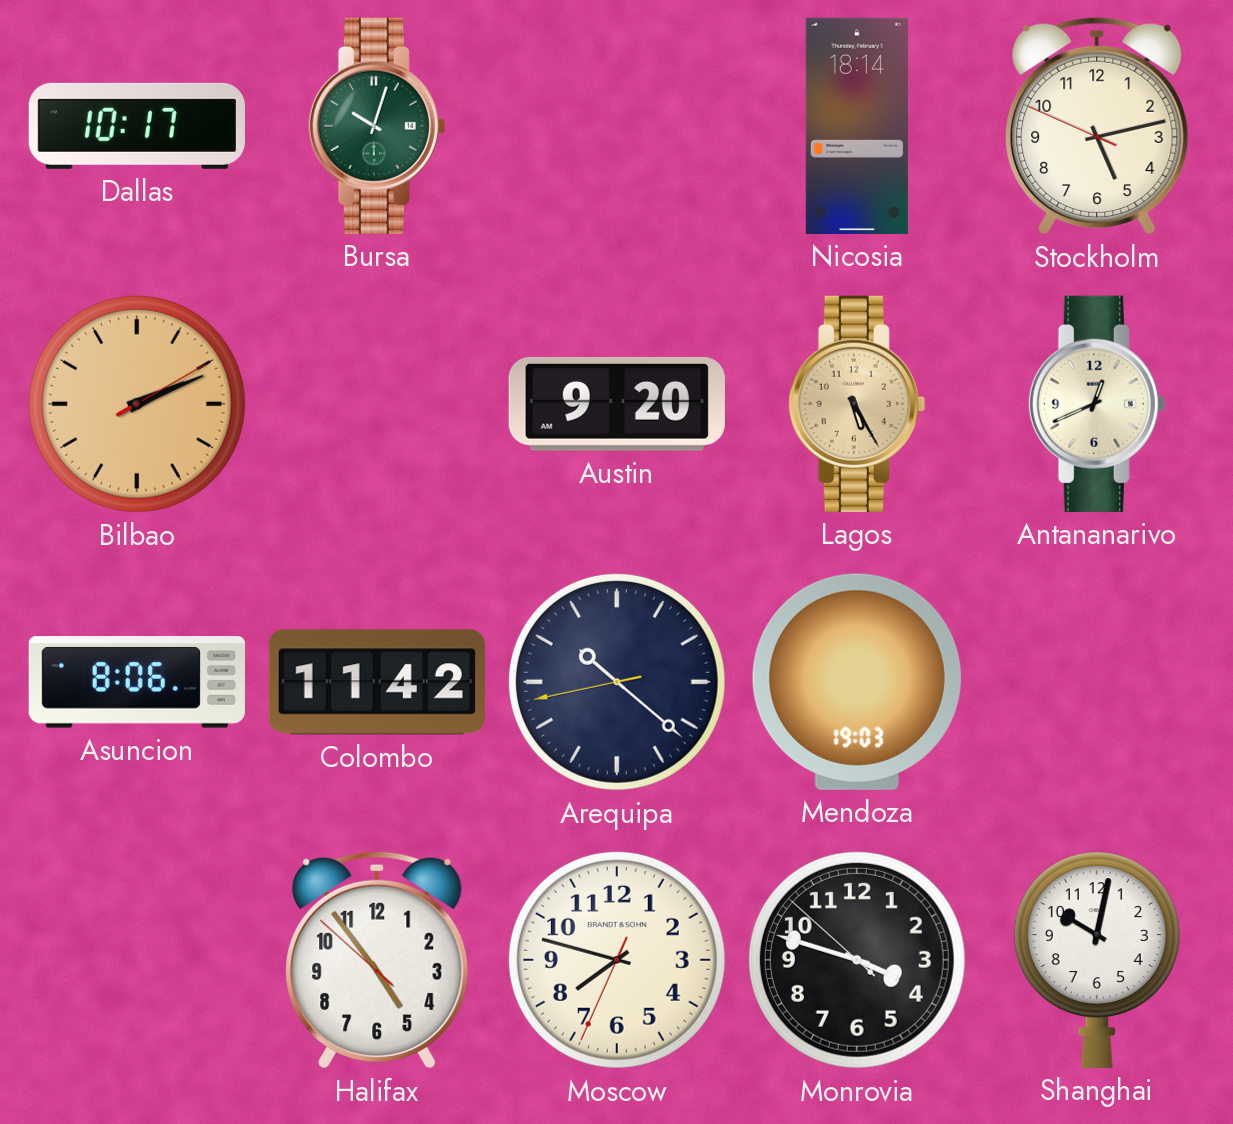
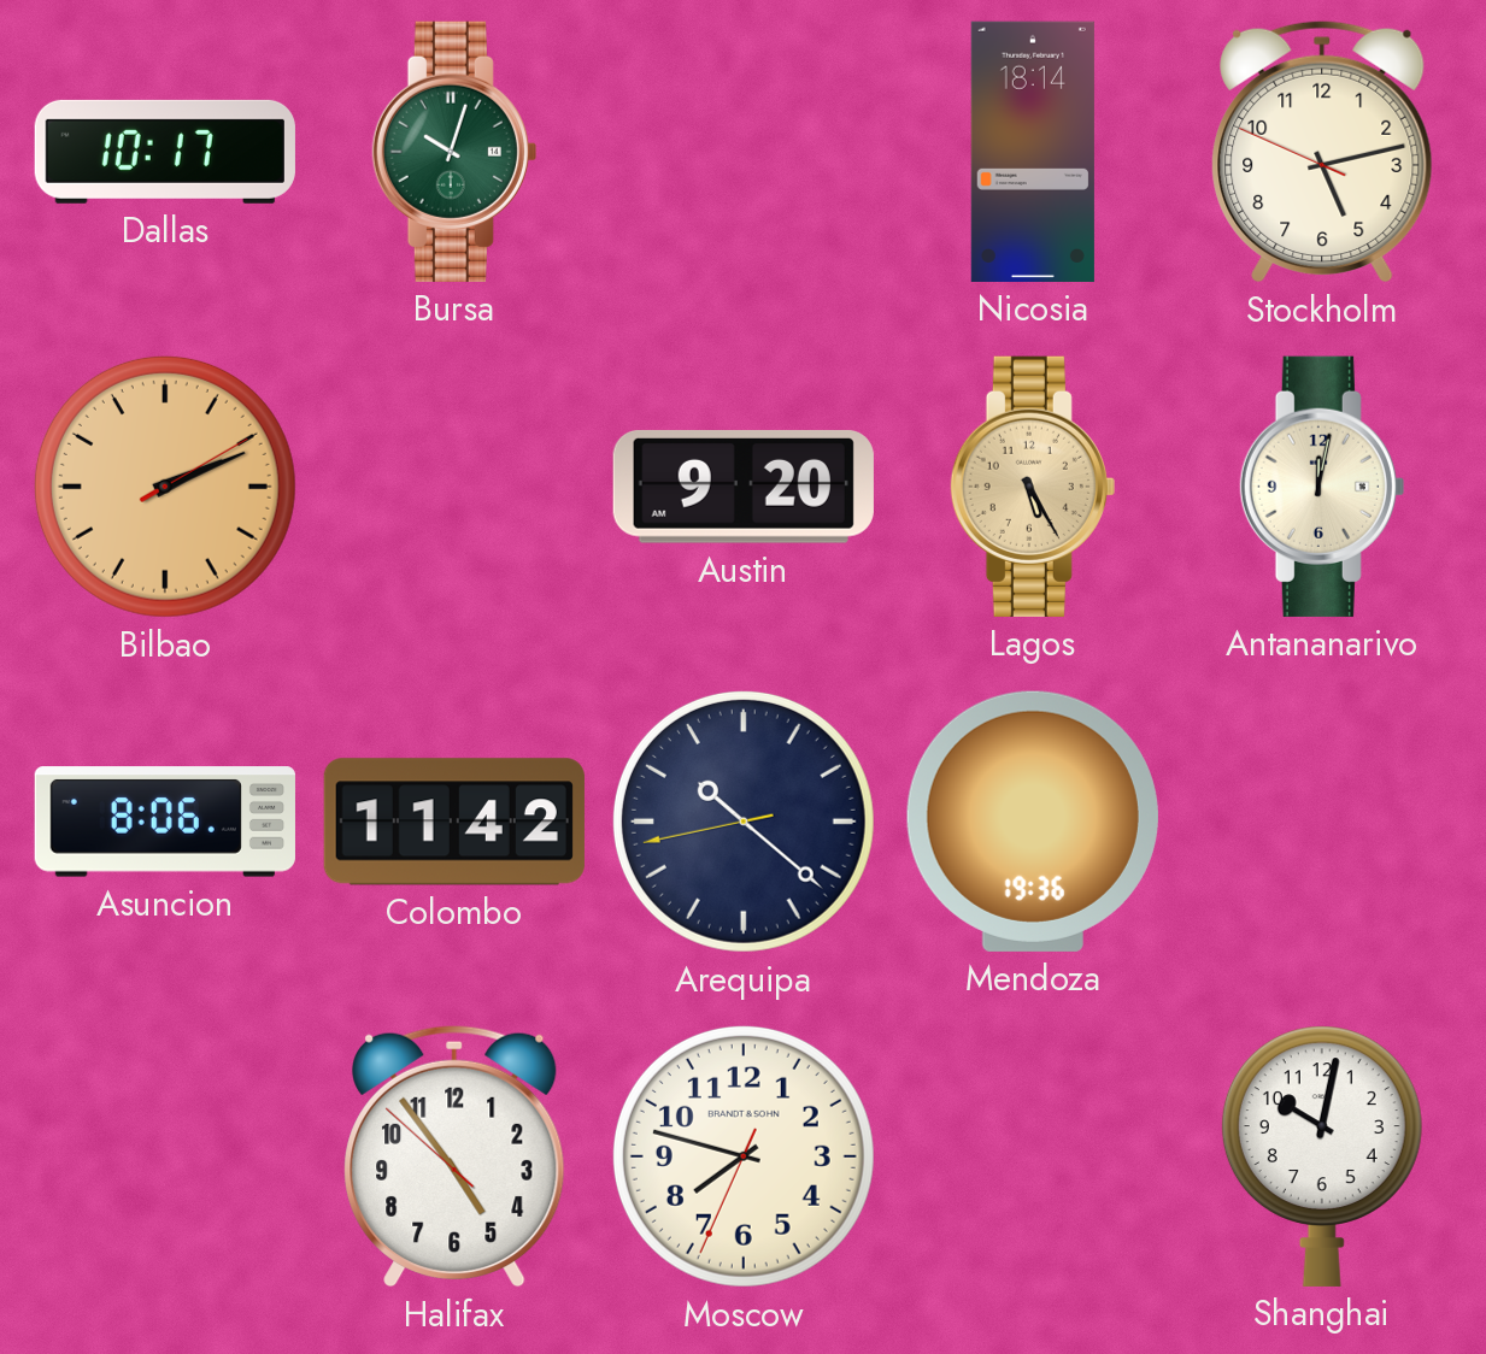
Antananarivo: 12:41 -> 12:02
Mendoza: 19:03 -> 19:36
Monrovia: 3:47 -> none
